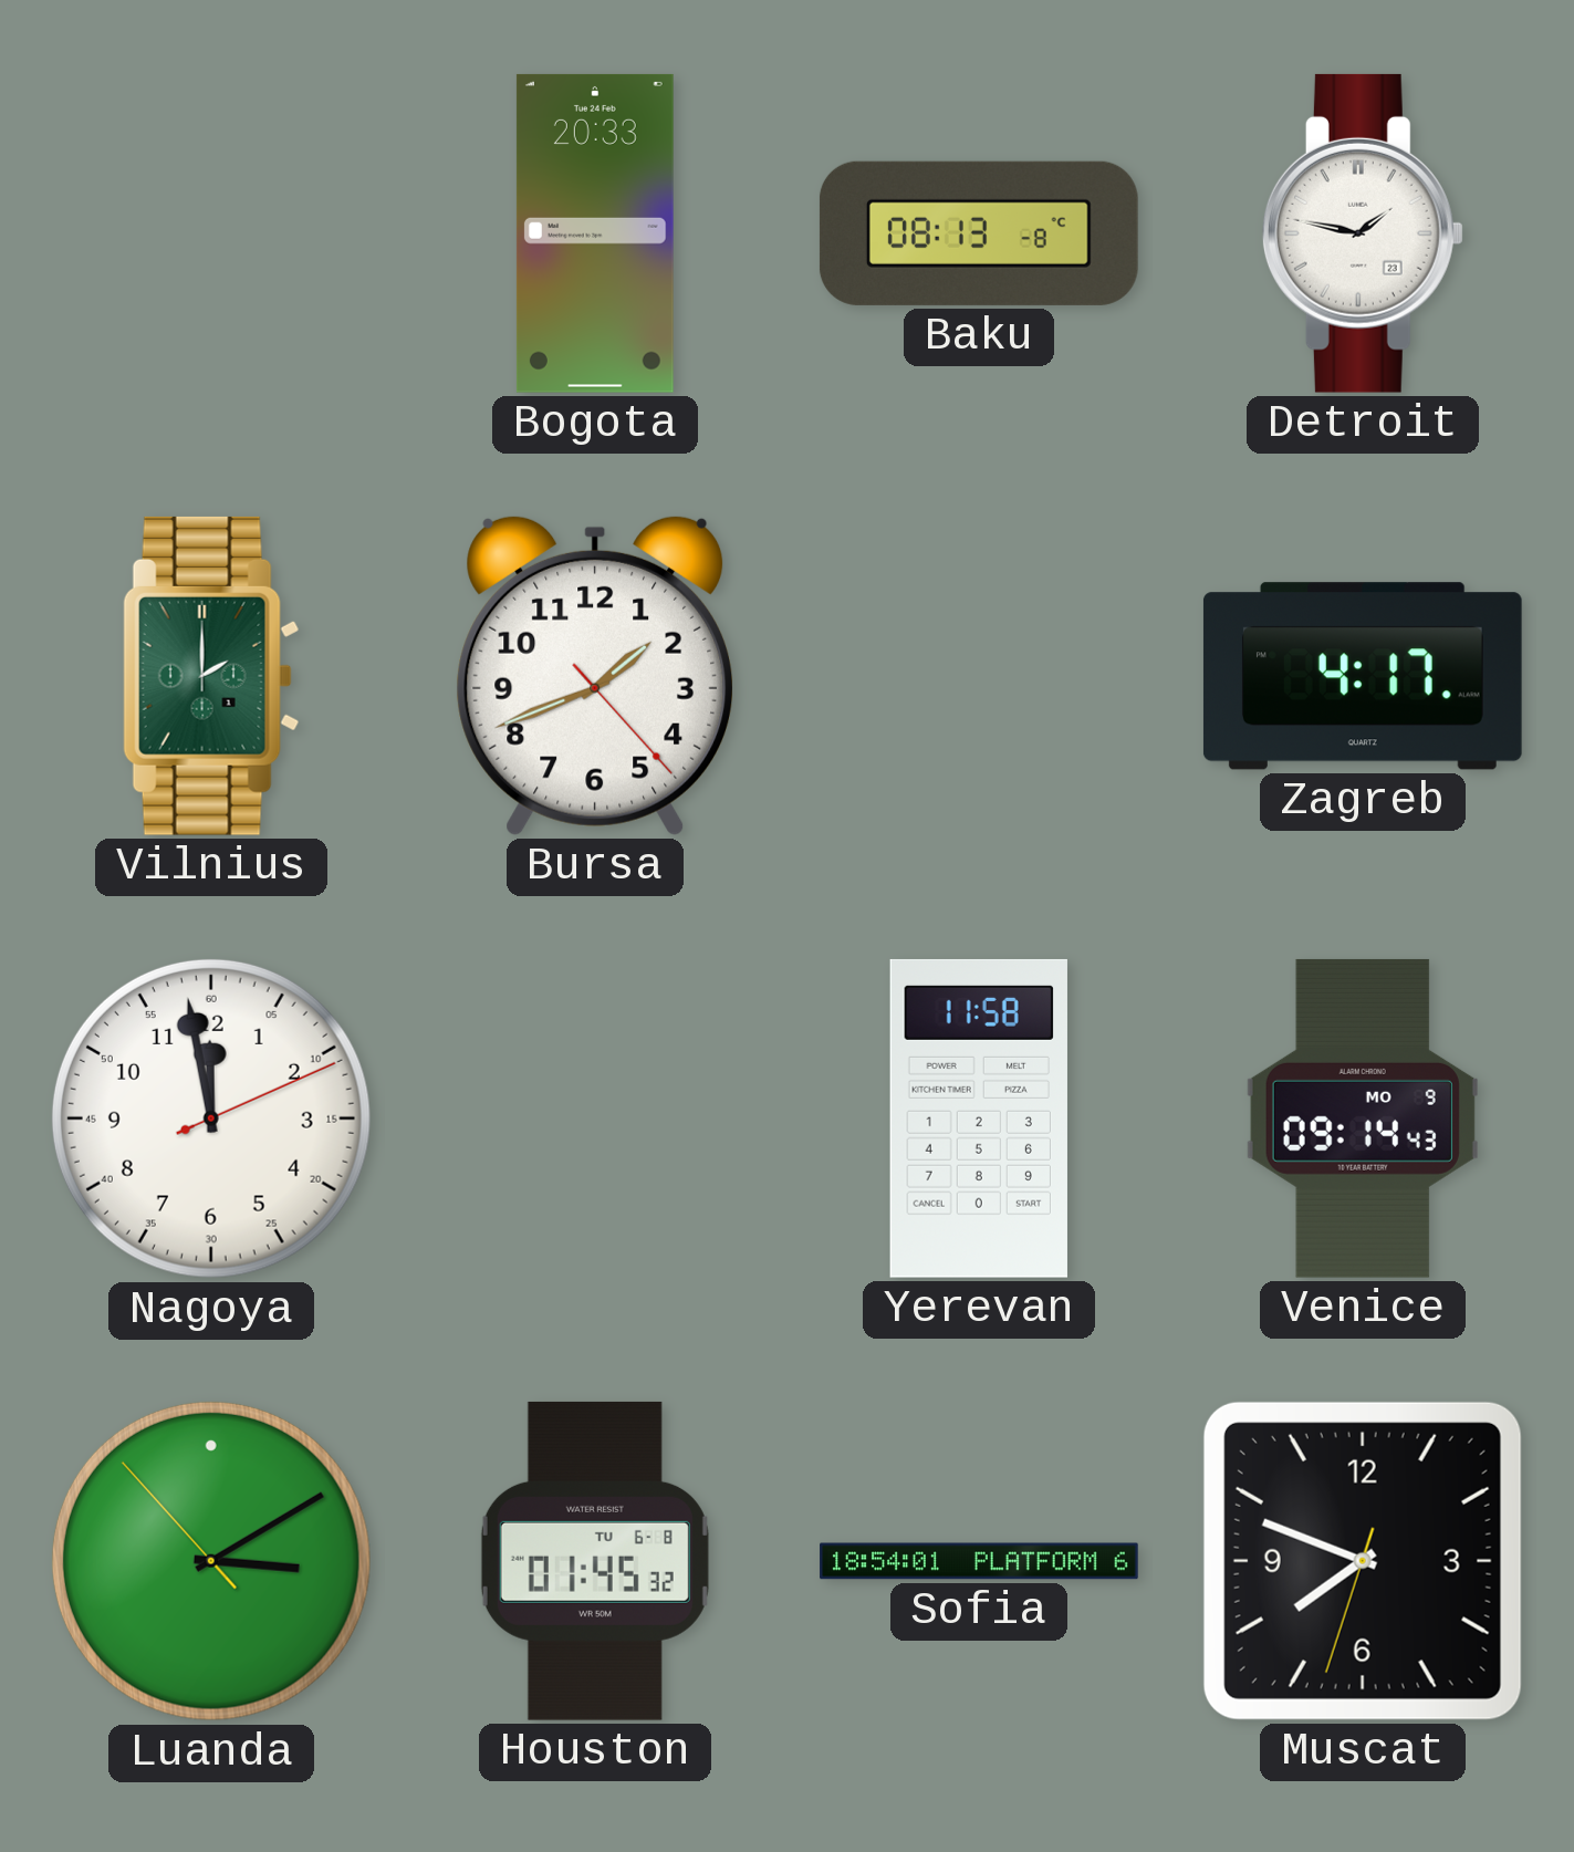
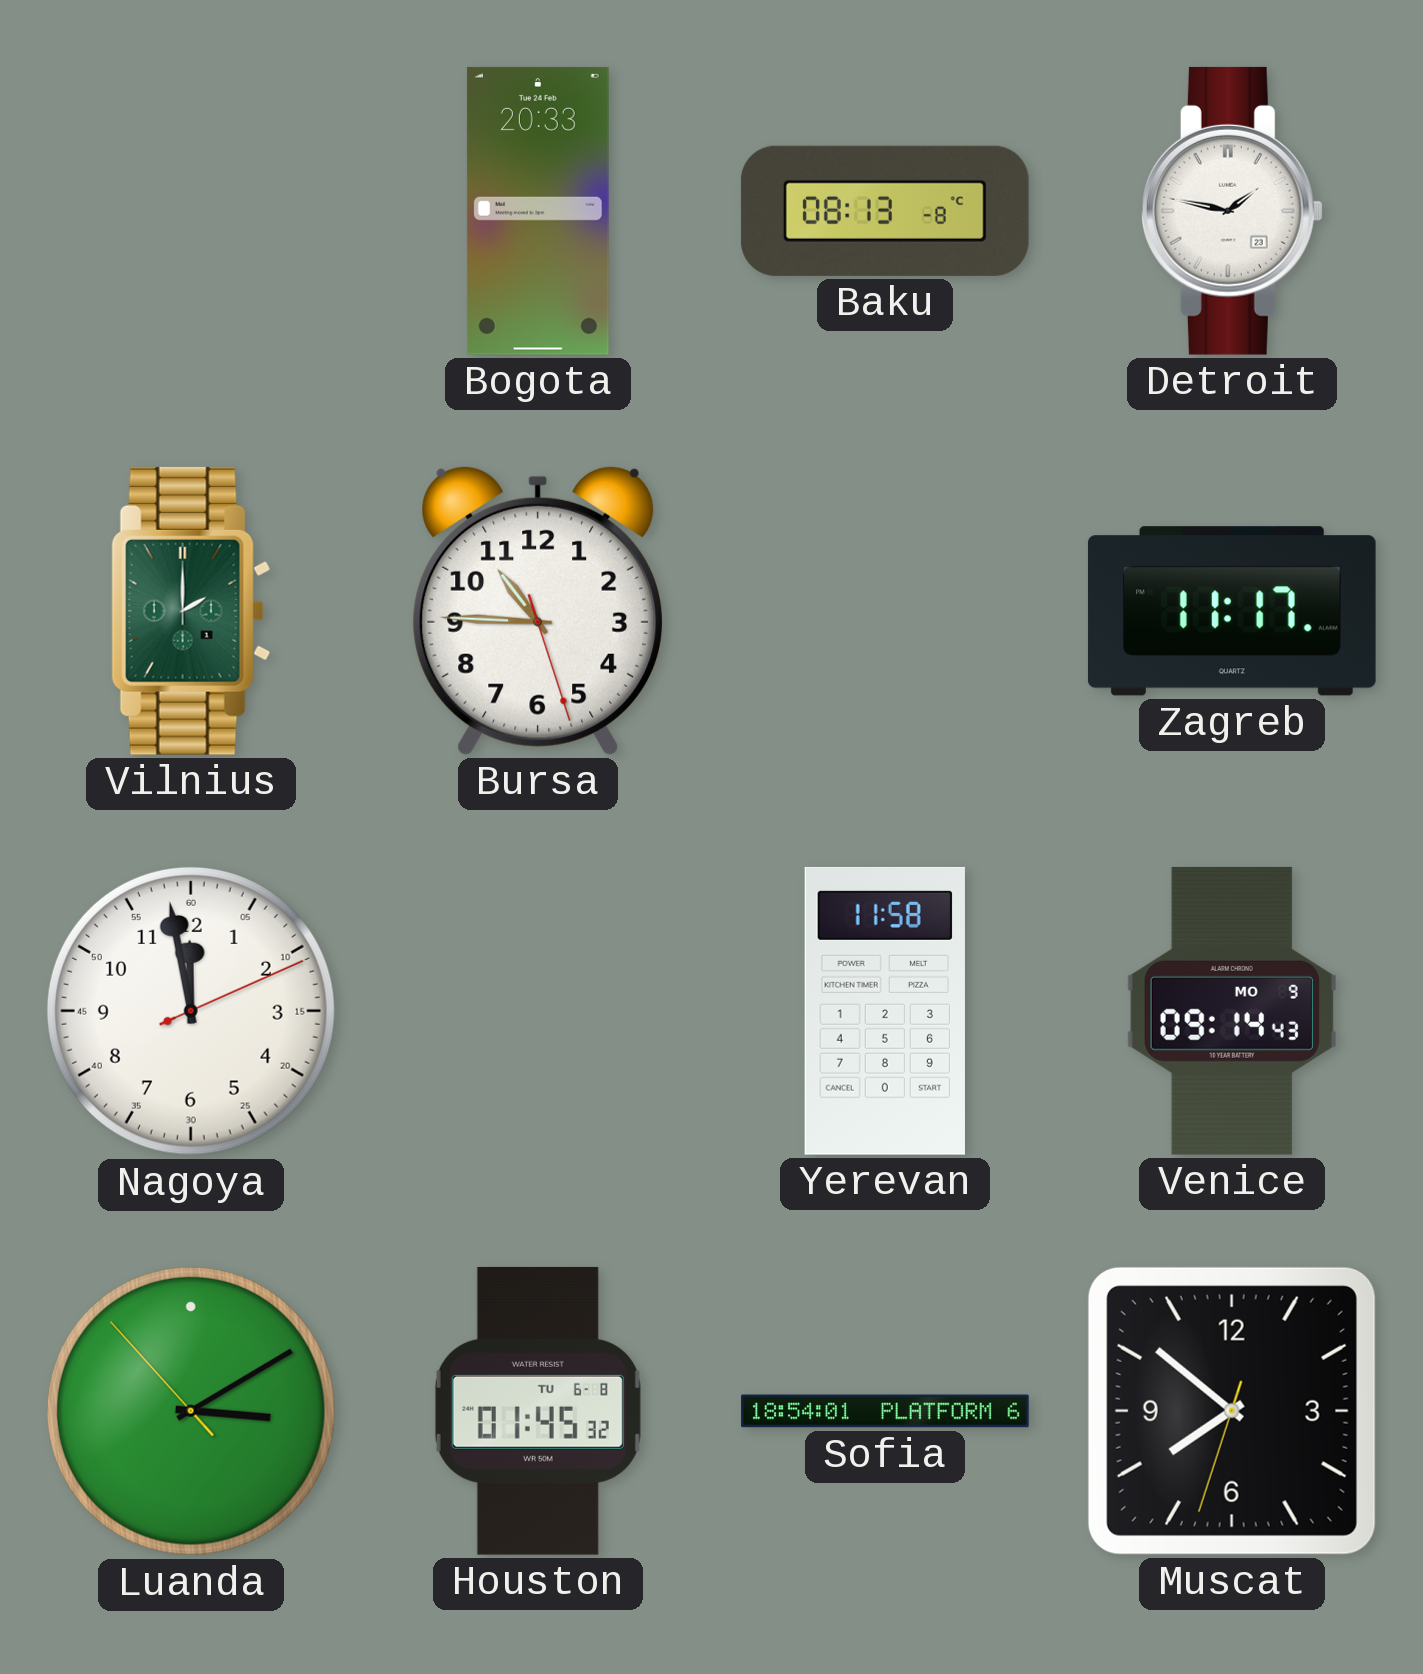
Bursa: 1:41 -> 10:45
Zagreb: 4:17 -> 11:17
Muscat: 7:48 -> 7:51
